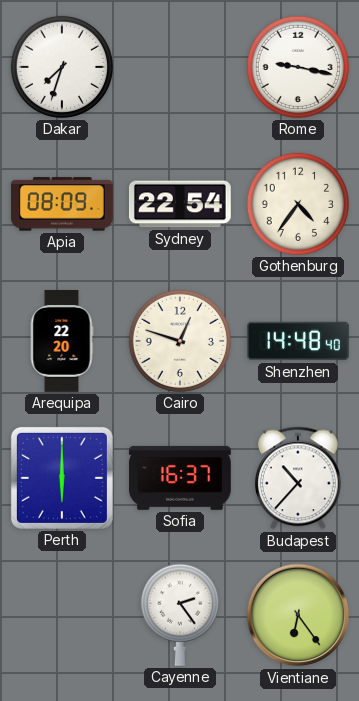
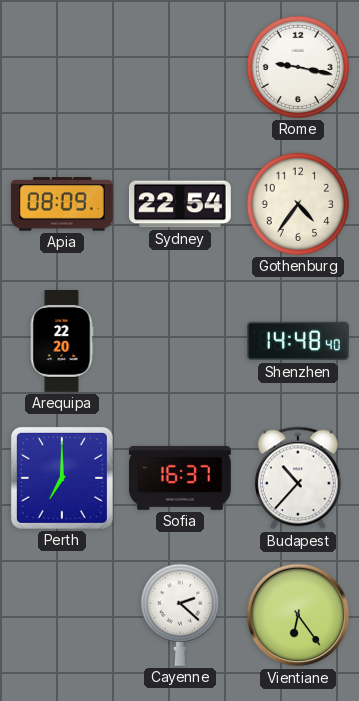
Dakar: 7:33 -> none
Cairo: 12:48 -> none
Perth: 6:00 -> 7:00
Cayenne: 2:24 -> 2:22
